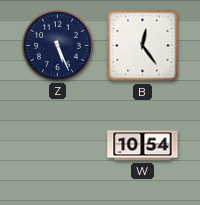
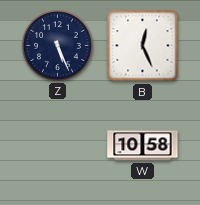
B: 12:24 -> 12:26
W: 10:54 -> 10:58
